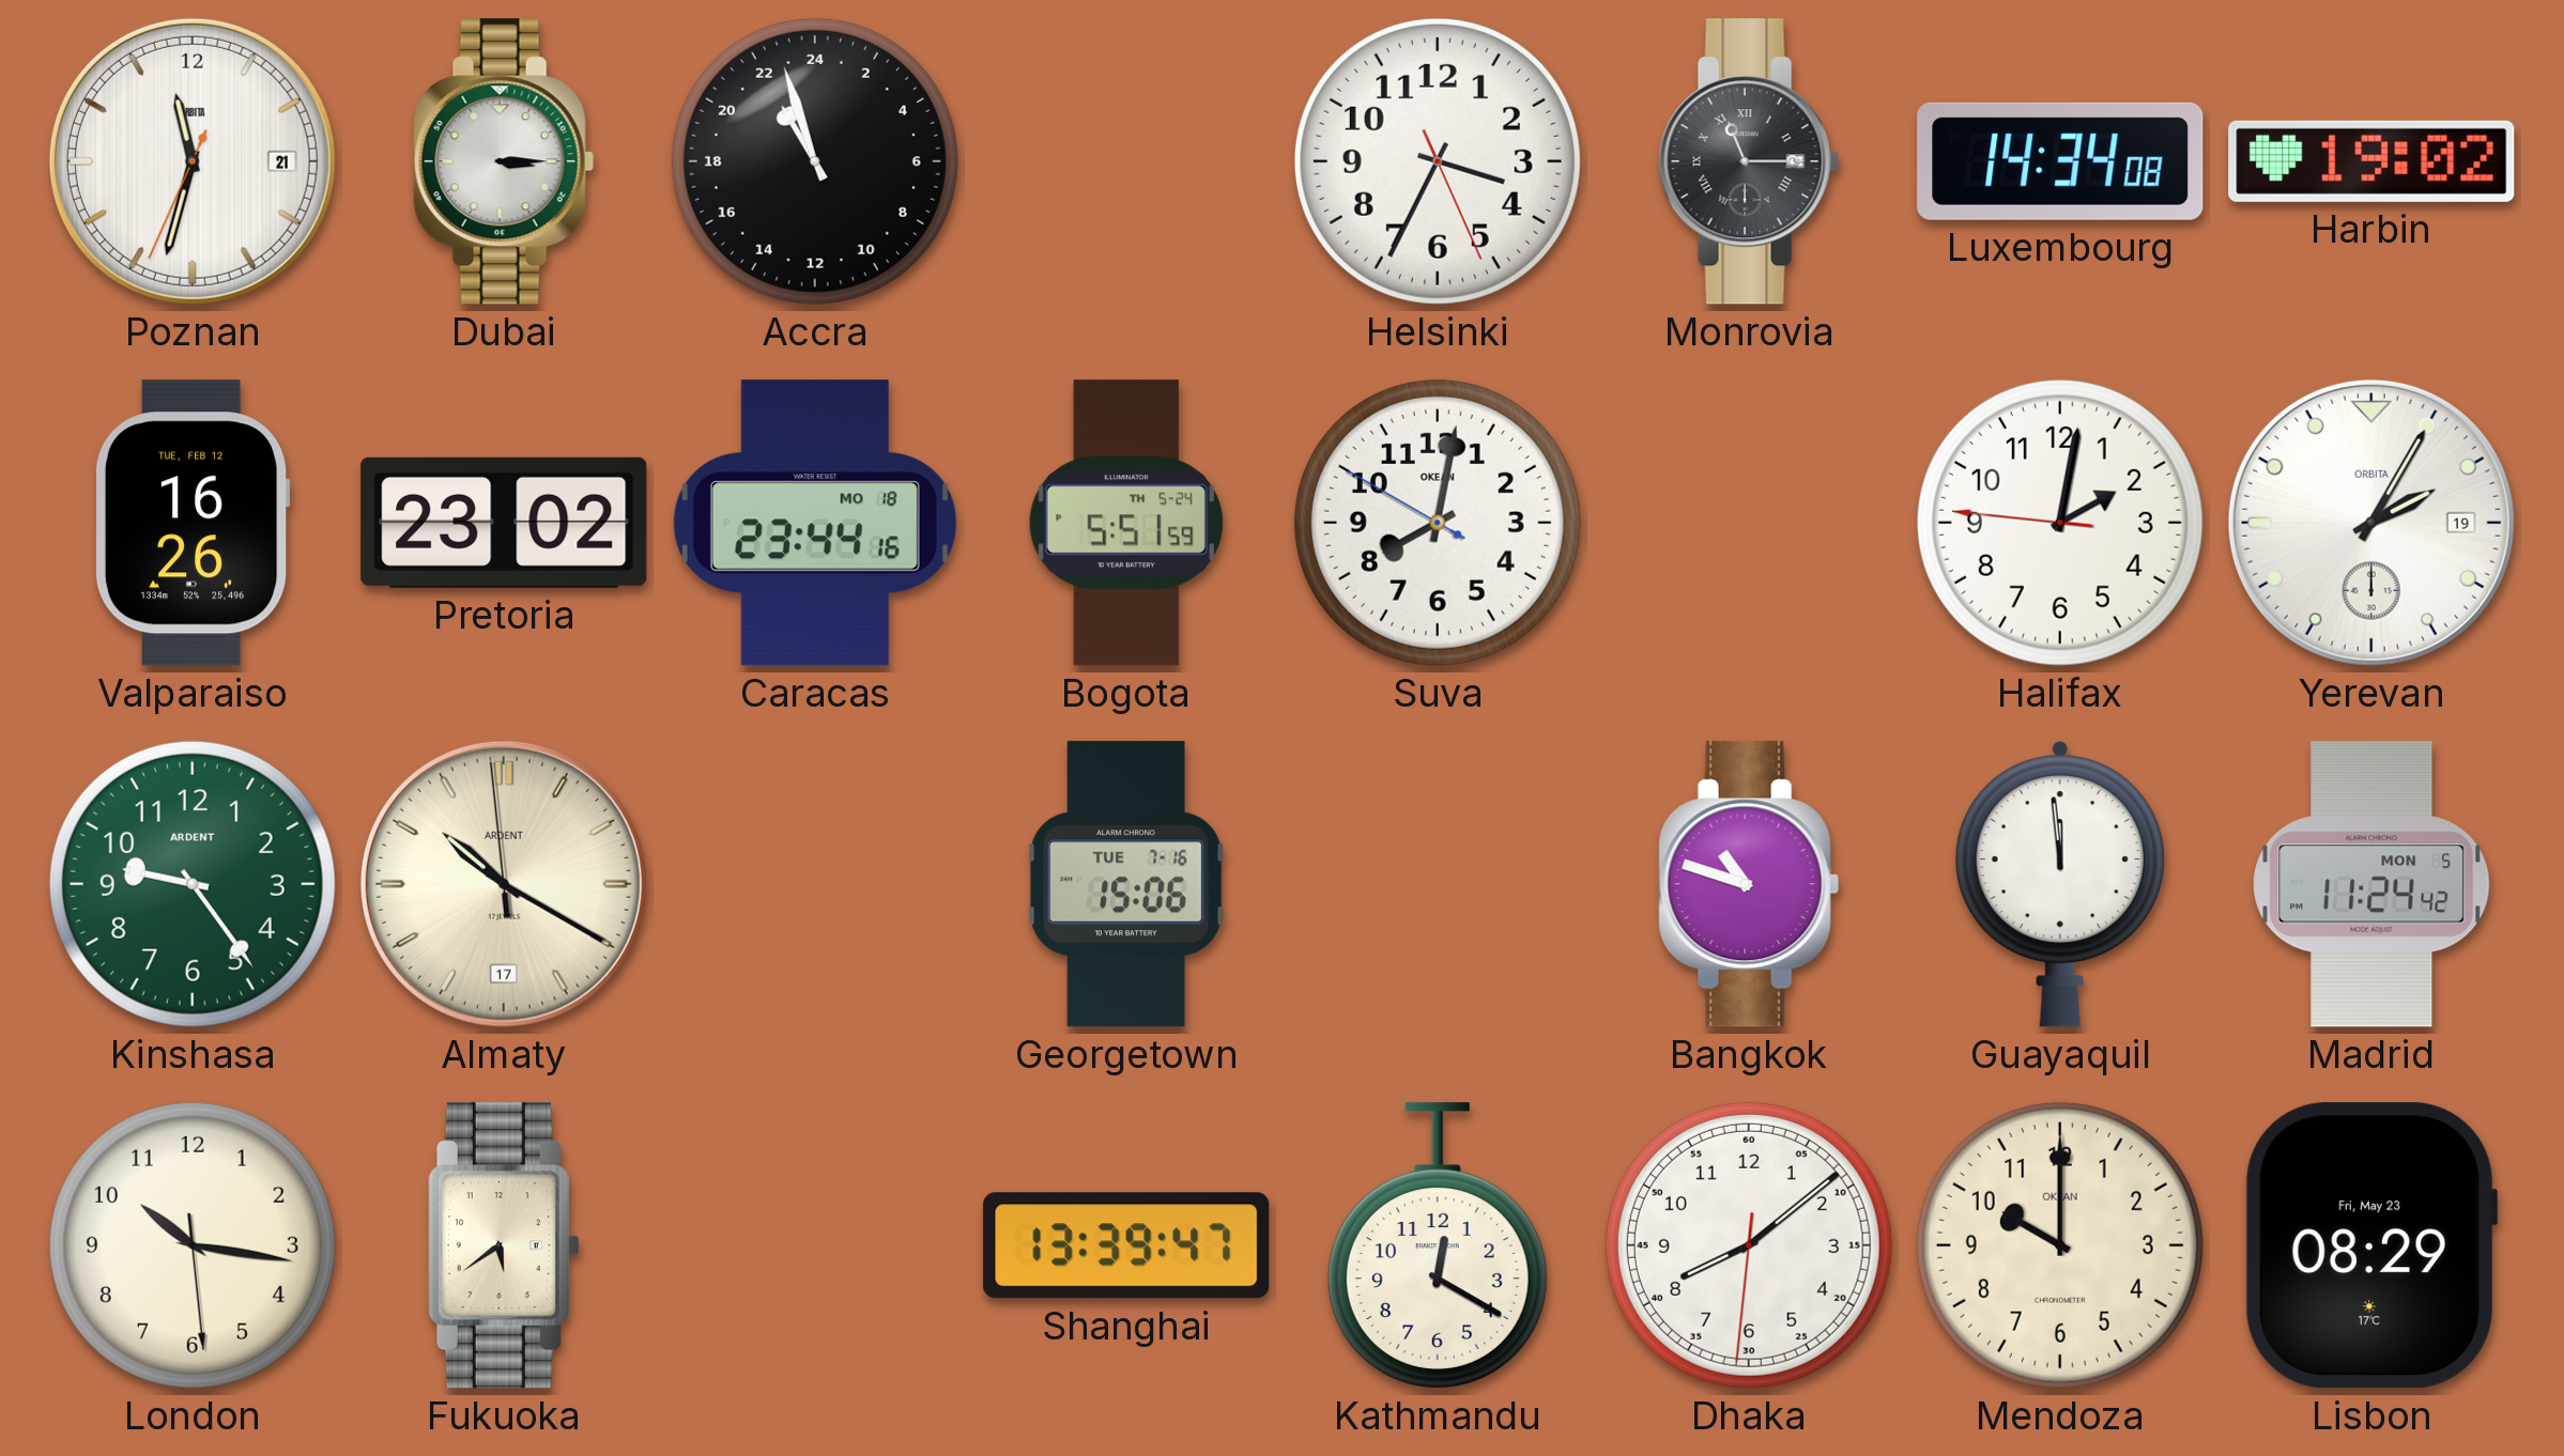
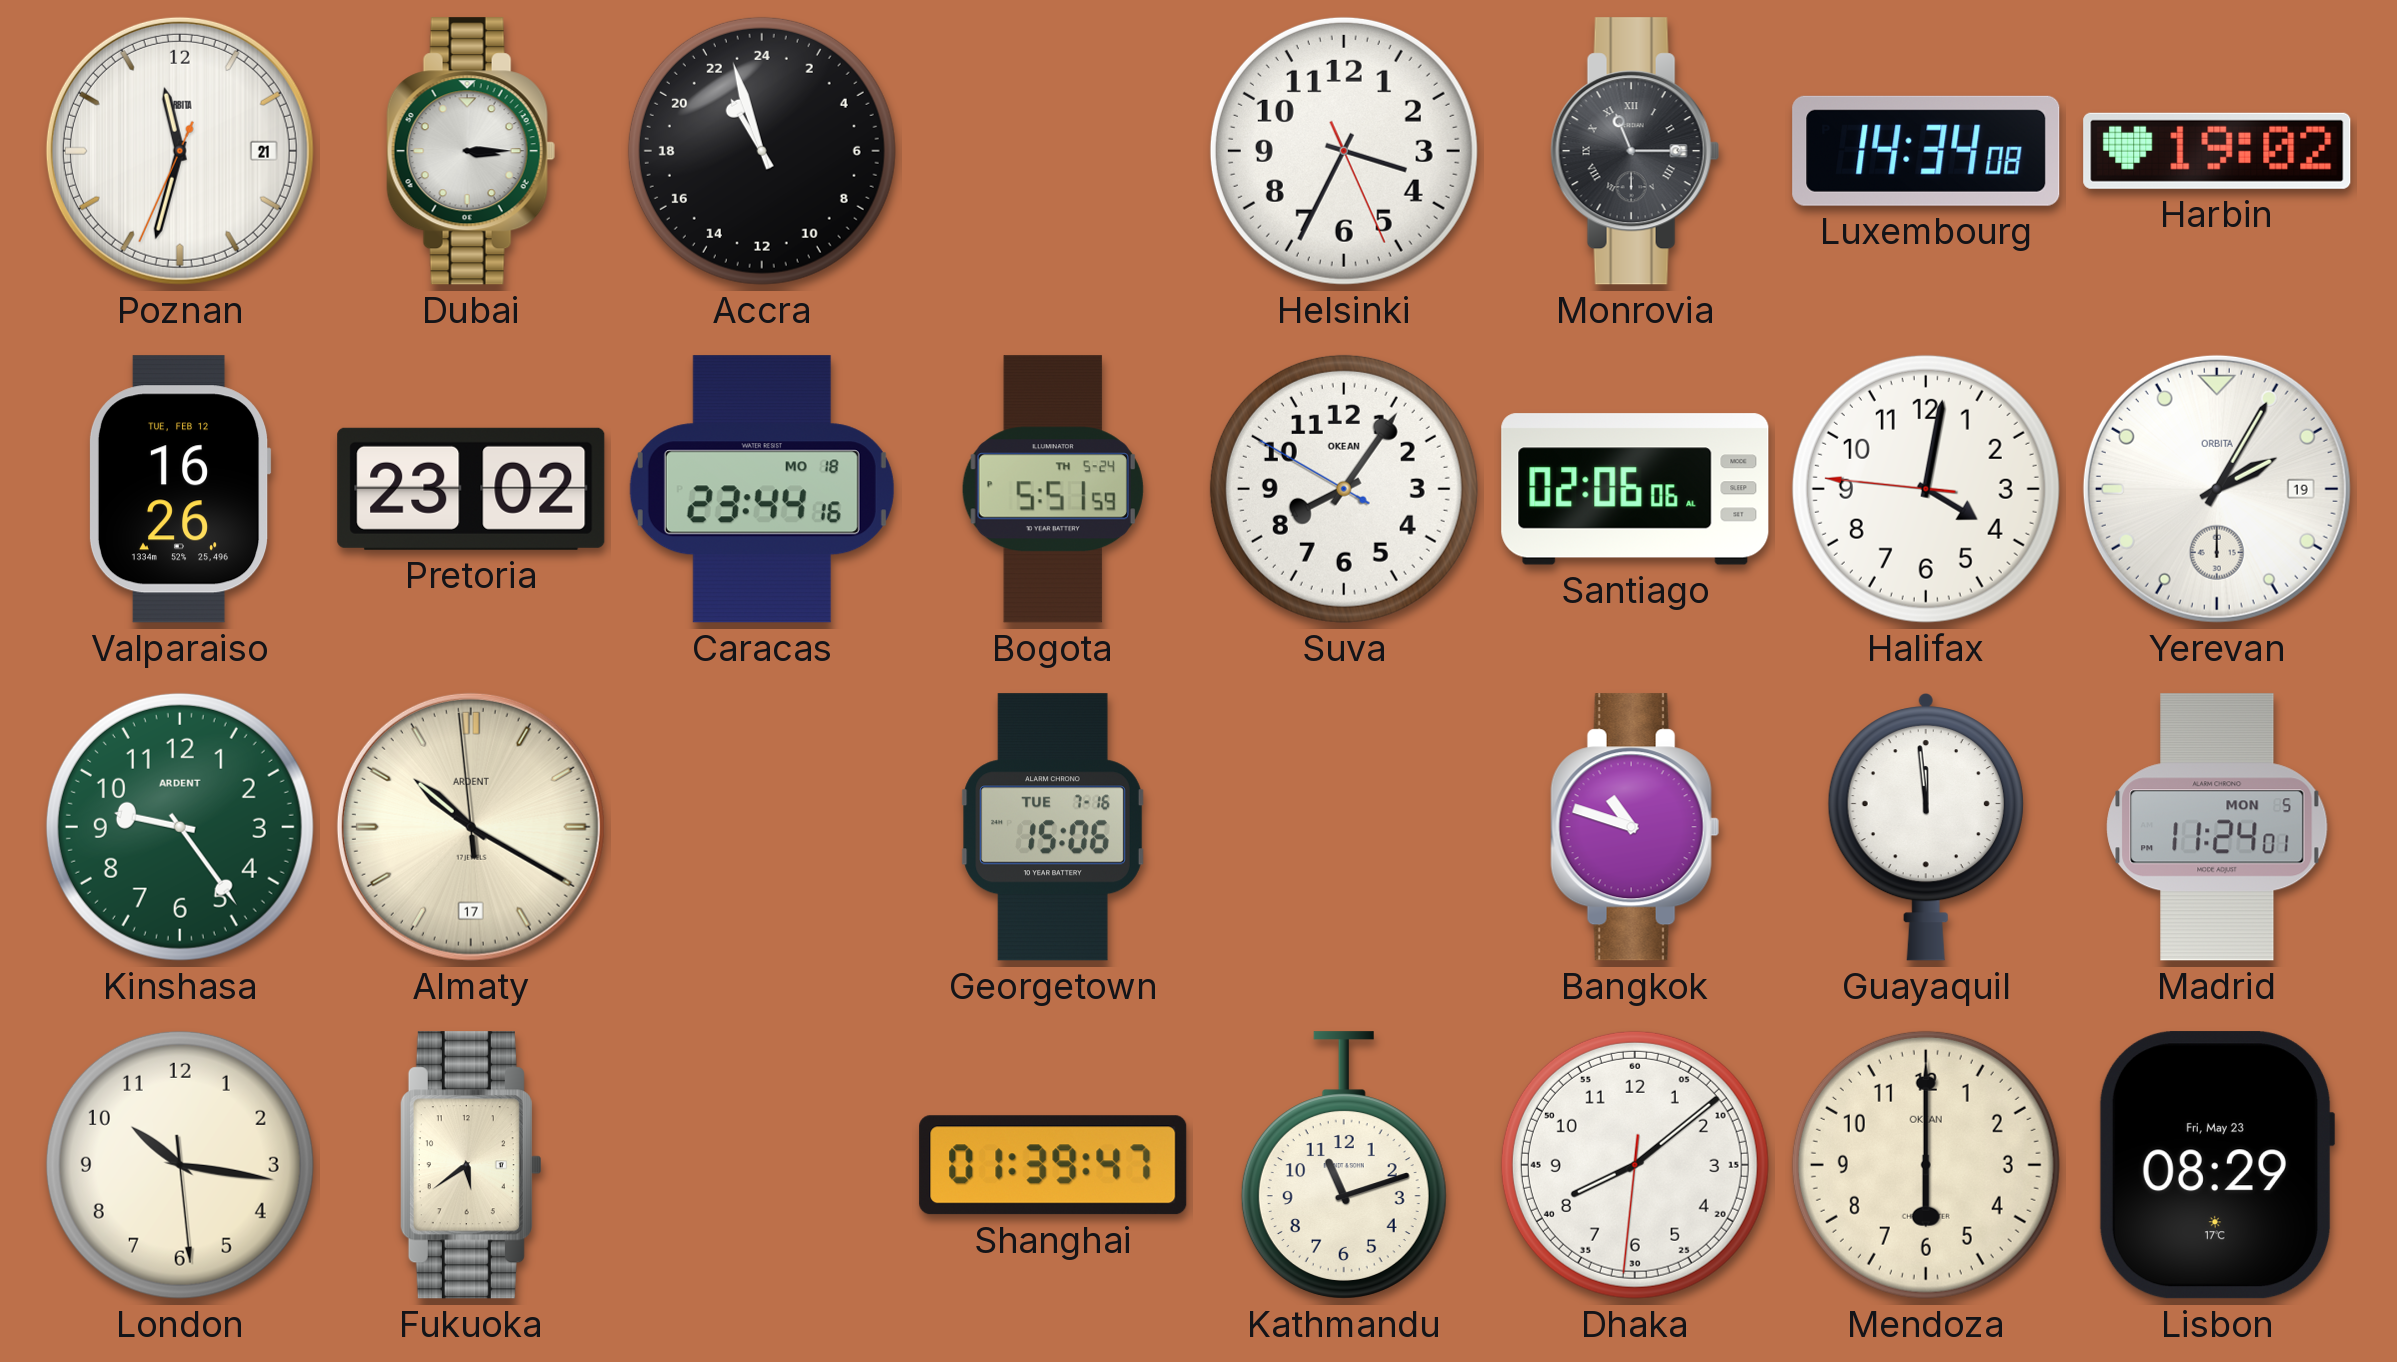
Suva: 8:01 -> 8:05
Santiago: none -> 02:06
Halifax: 2:01 -> 4:01
Madrid: 11:24:42 -> 11:24:01
Shanghai: 13:39 -> 01:39
Kathmandu: 12:20 -> 11:12
Mendoza: 10:00 -> 6:00
